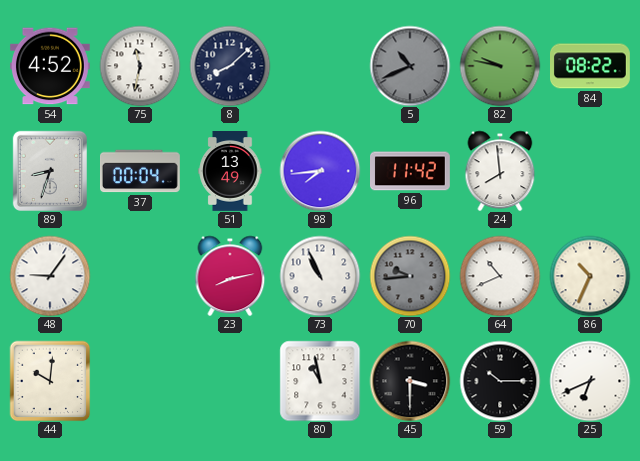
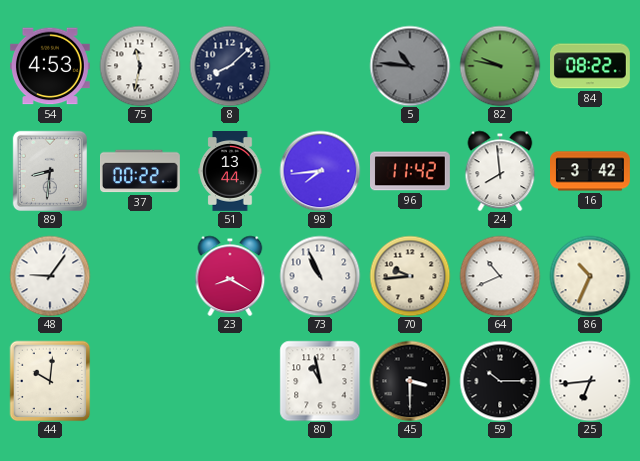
54: 4:52 -> 4:53
5: 10:41 -> 10:46
89: 8:33 -> 8:31
37: 00:04 -> 00:22
51: 13:49 -> 13:44
16: none -> 3:42
23: 8:13 -> 8:20
70 dial: grey -> cream
25: 6:41 -> 6:44
